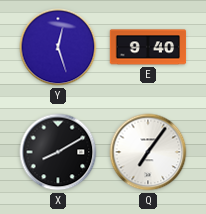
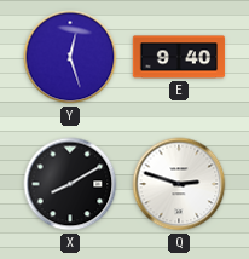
Q: 7:06 -> 2:48
